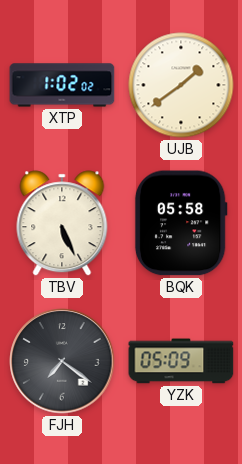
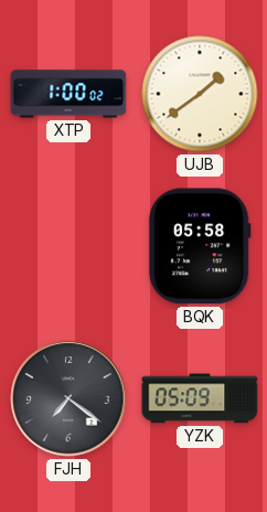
XTP: 1:02 -> 1:00
TBV: 5:26 -> none
